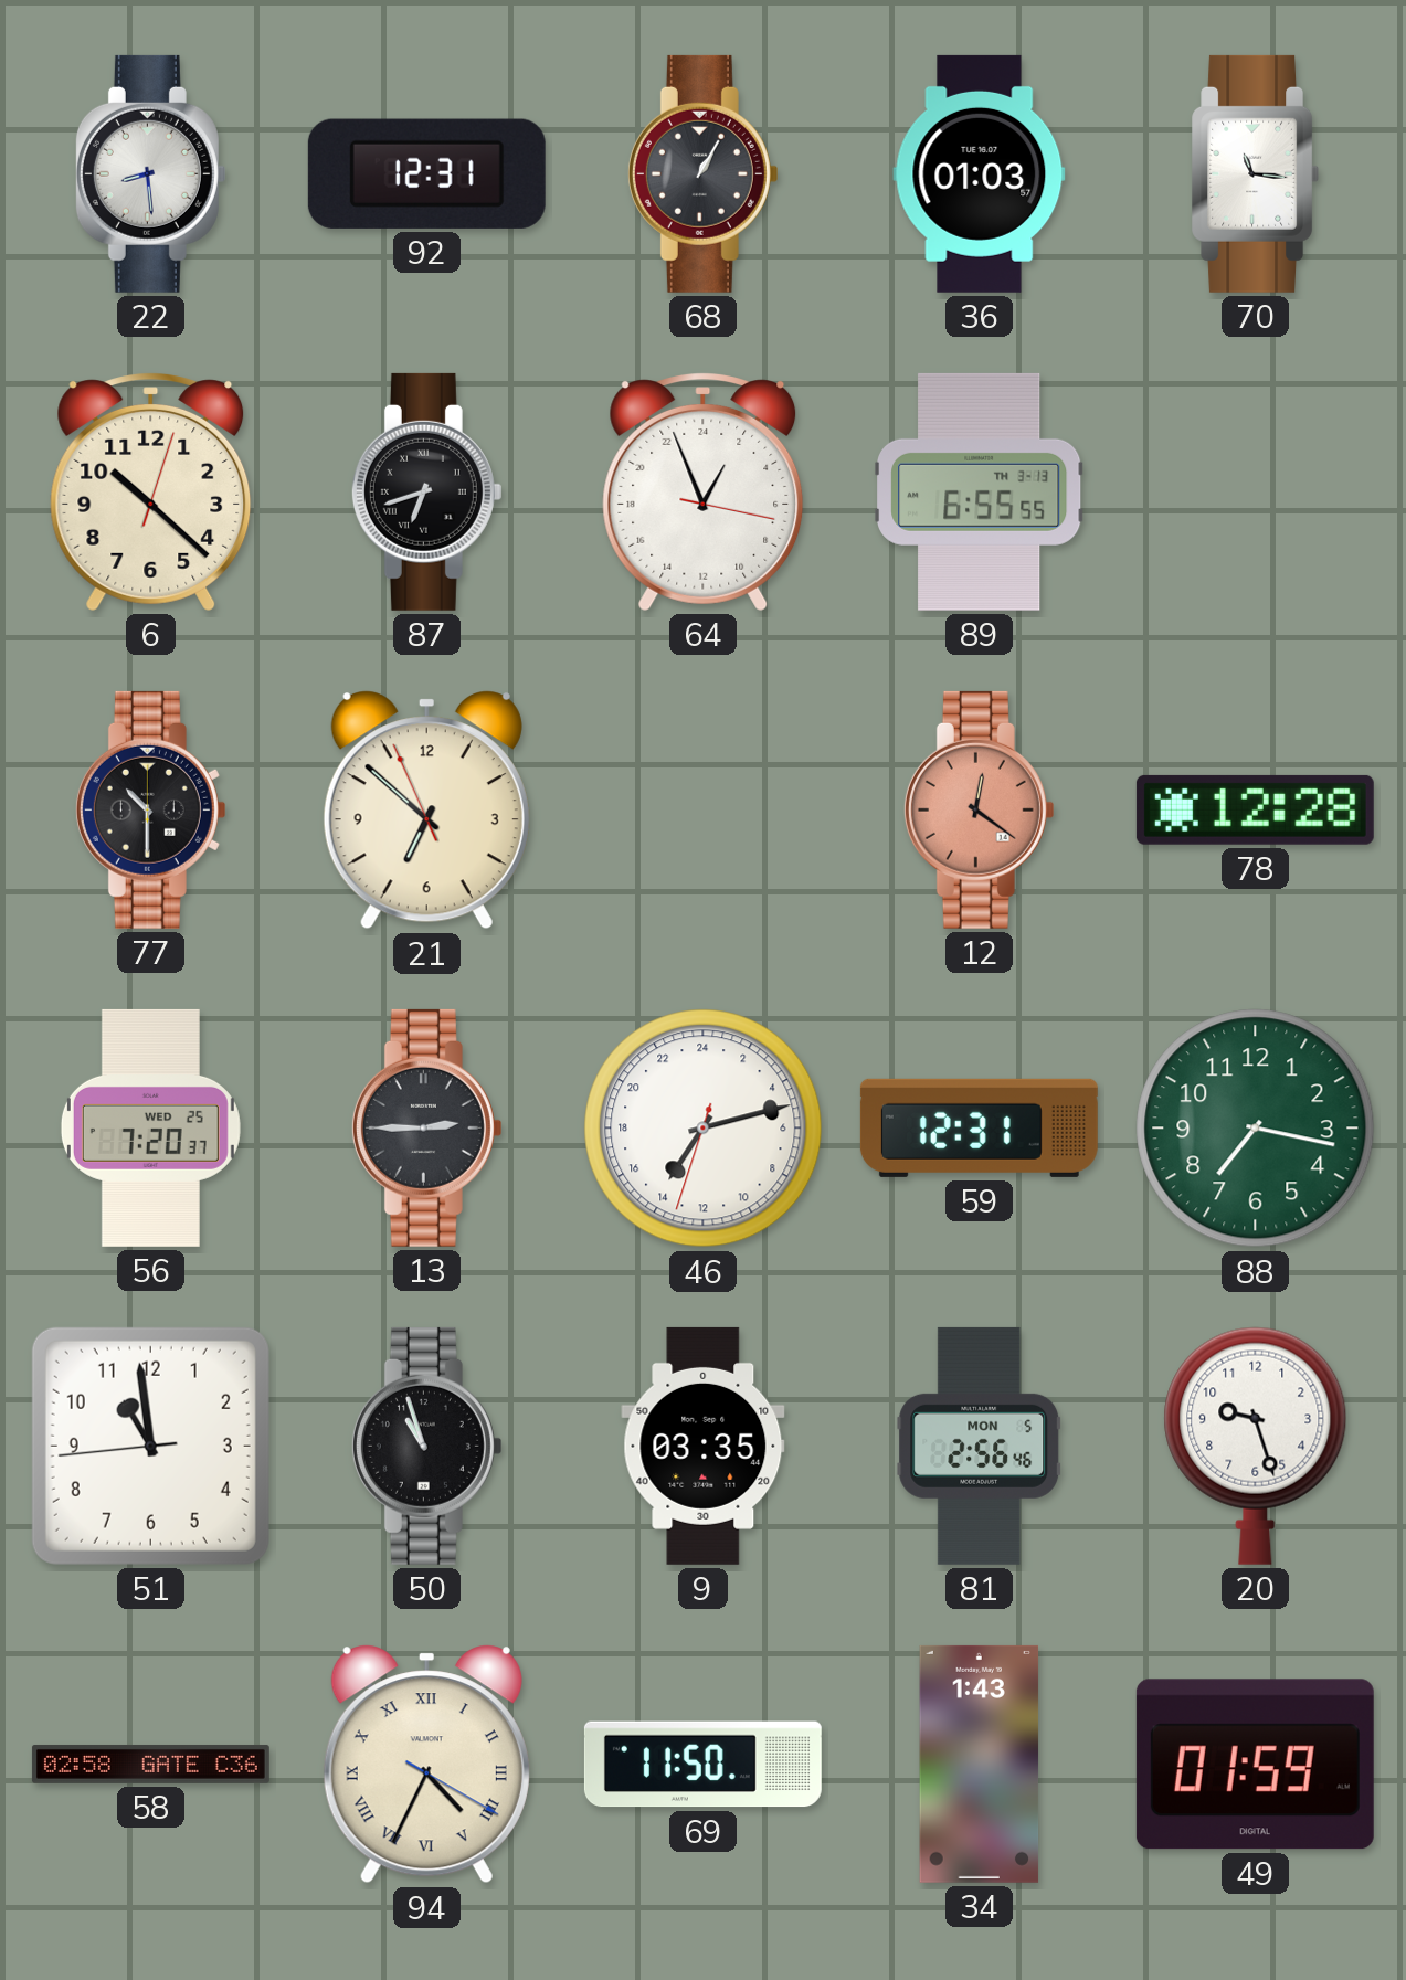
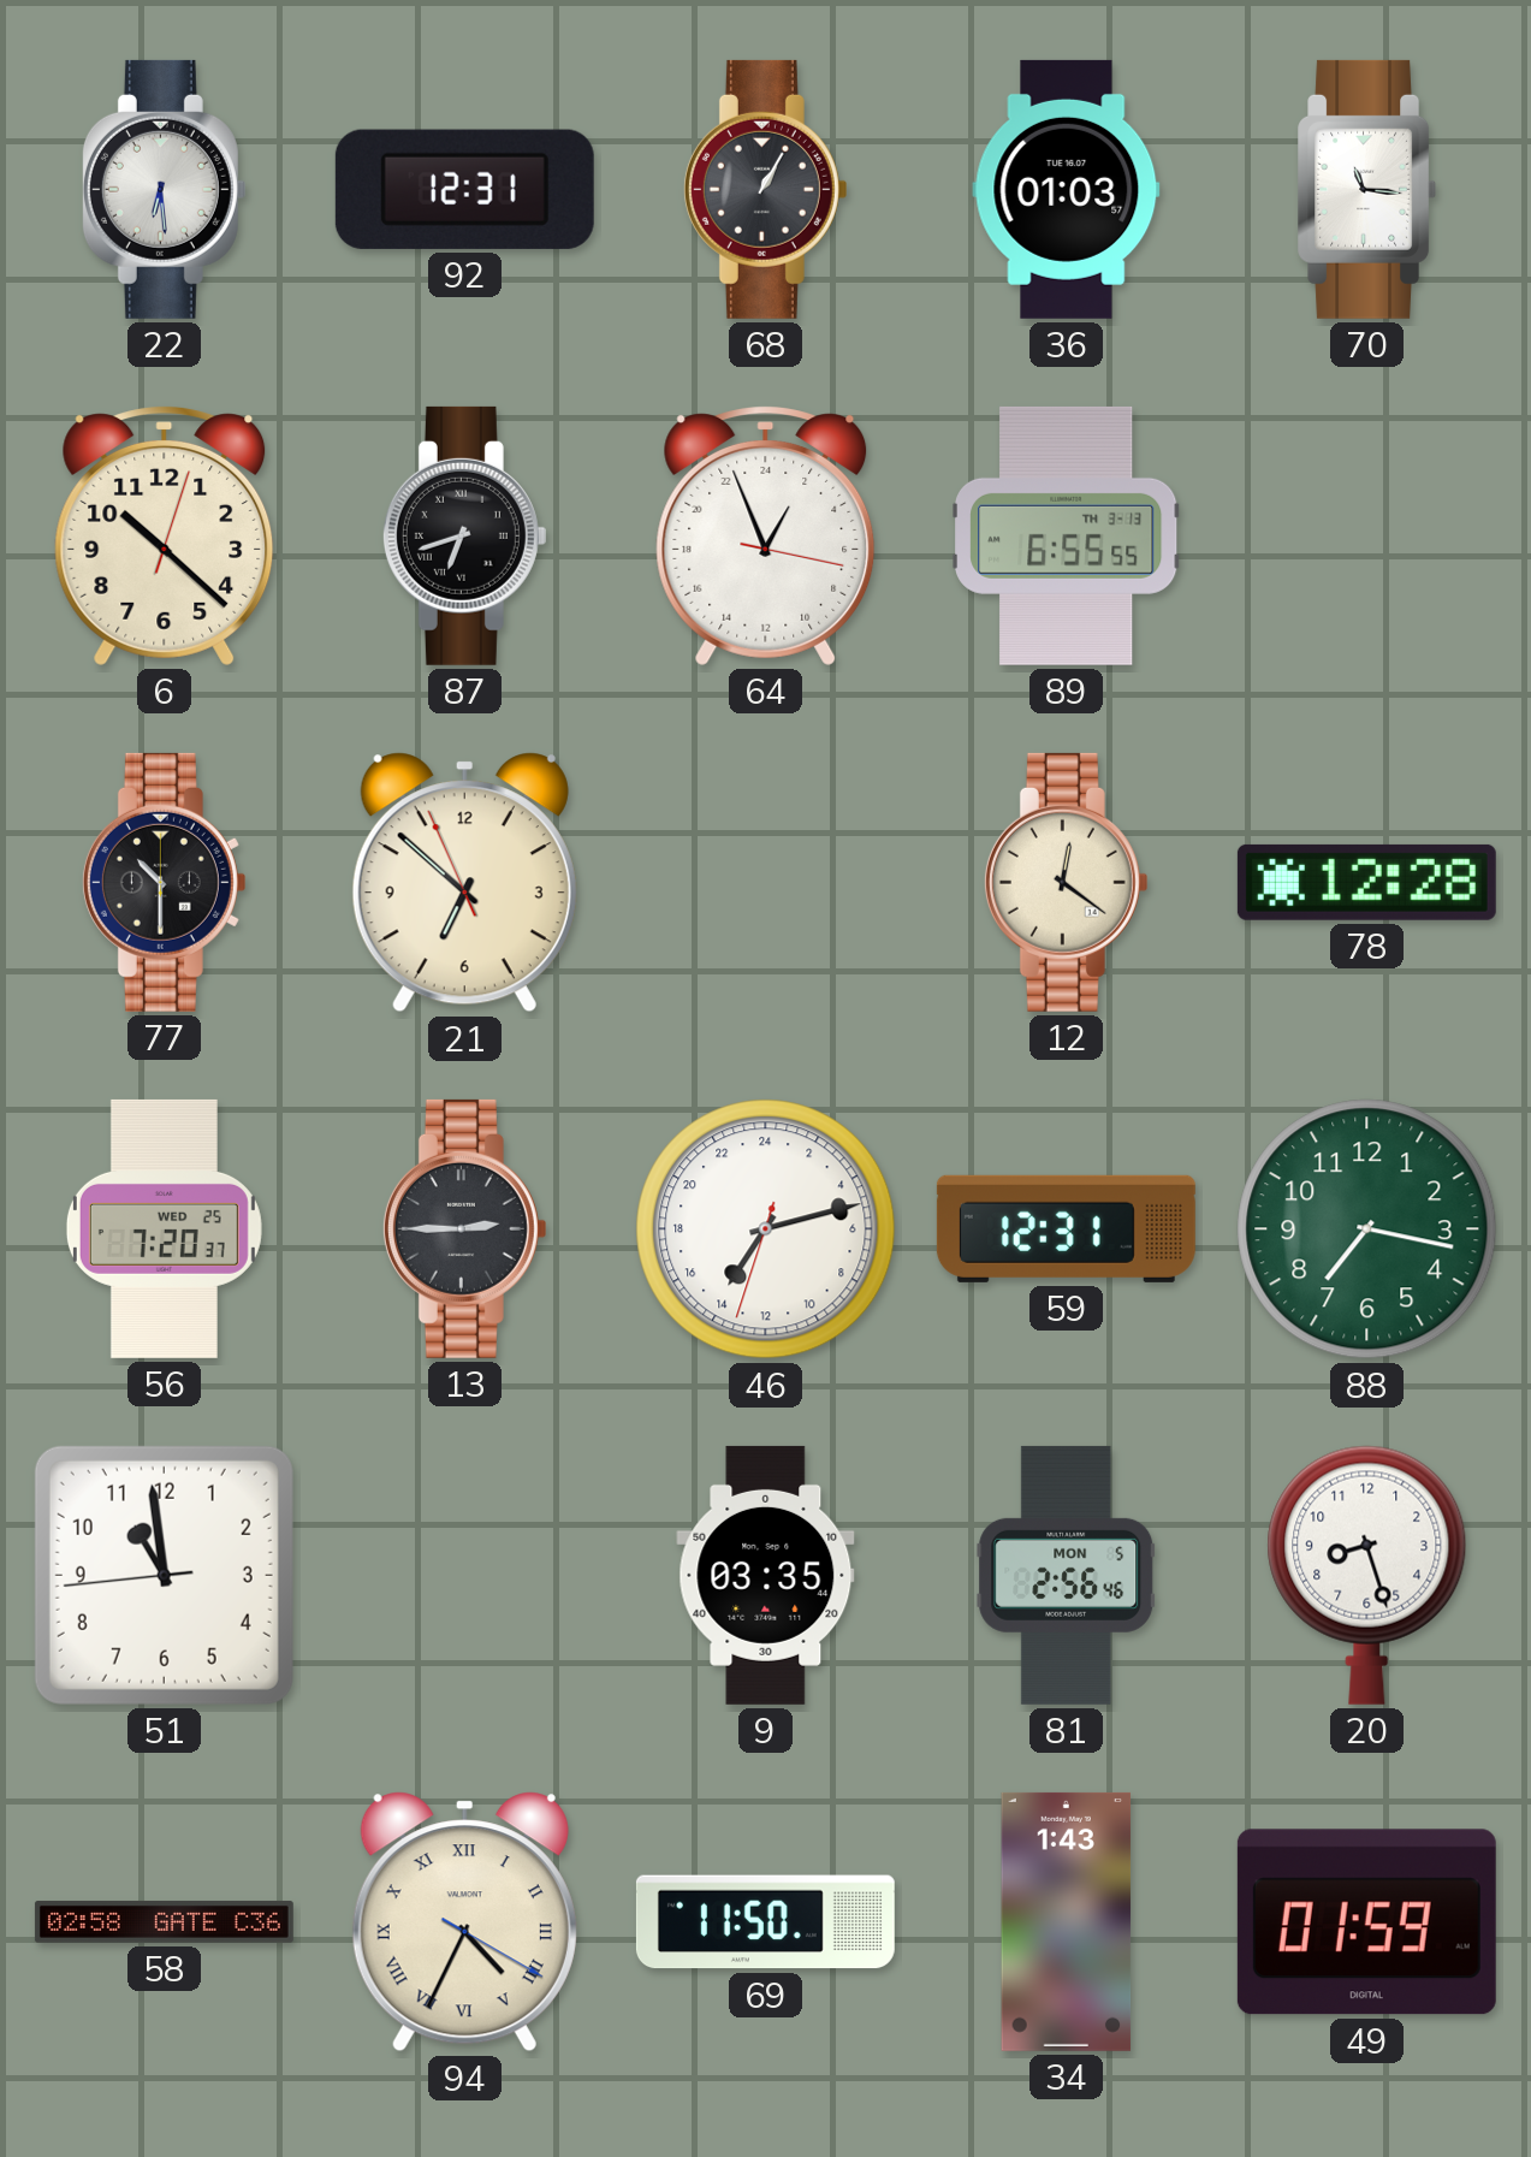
22: 8:29 -> 6:29
12 dial: salmon -> cream
50: 10:57 -> none
20: 9:27 -> 8:27
